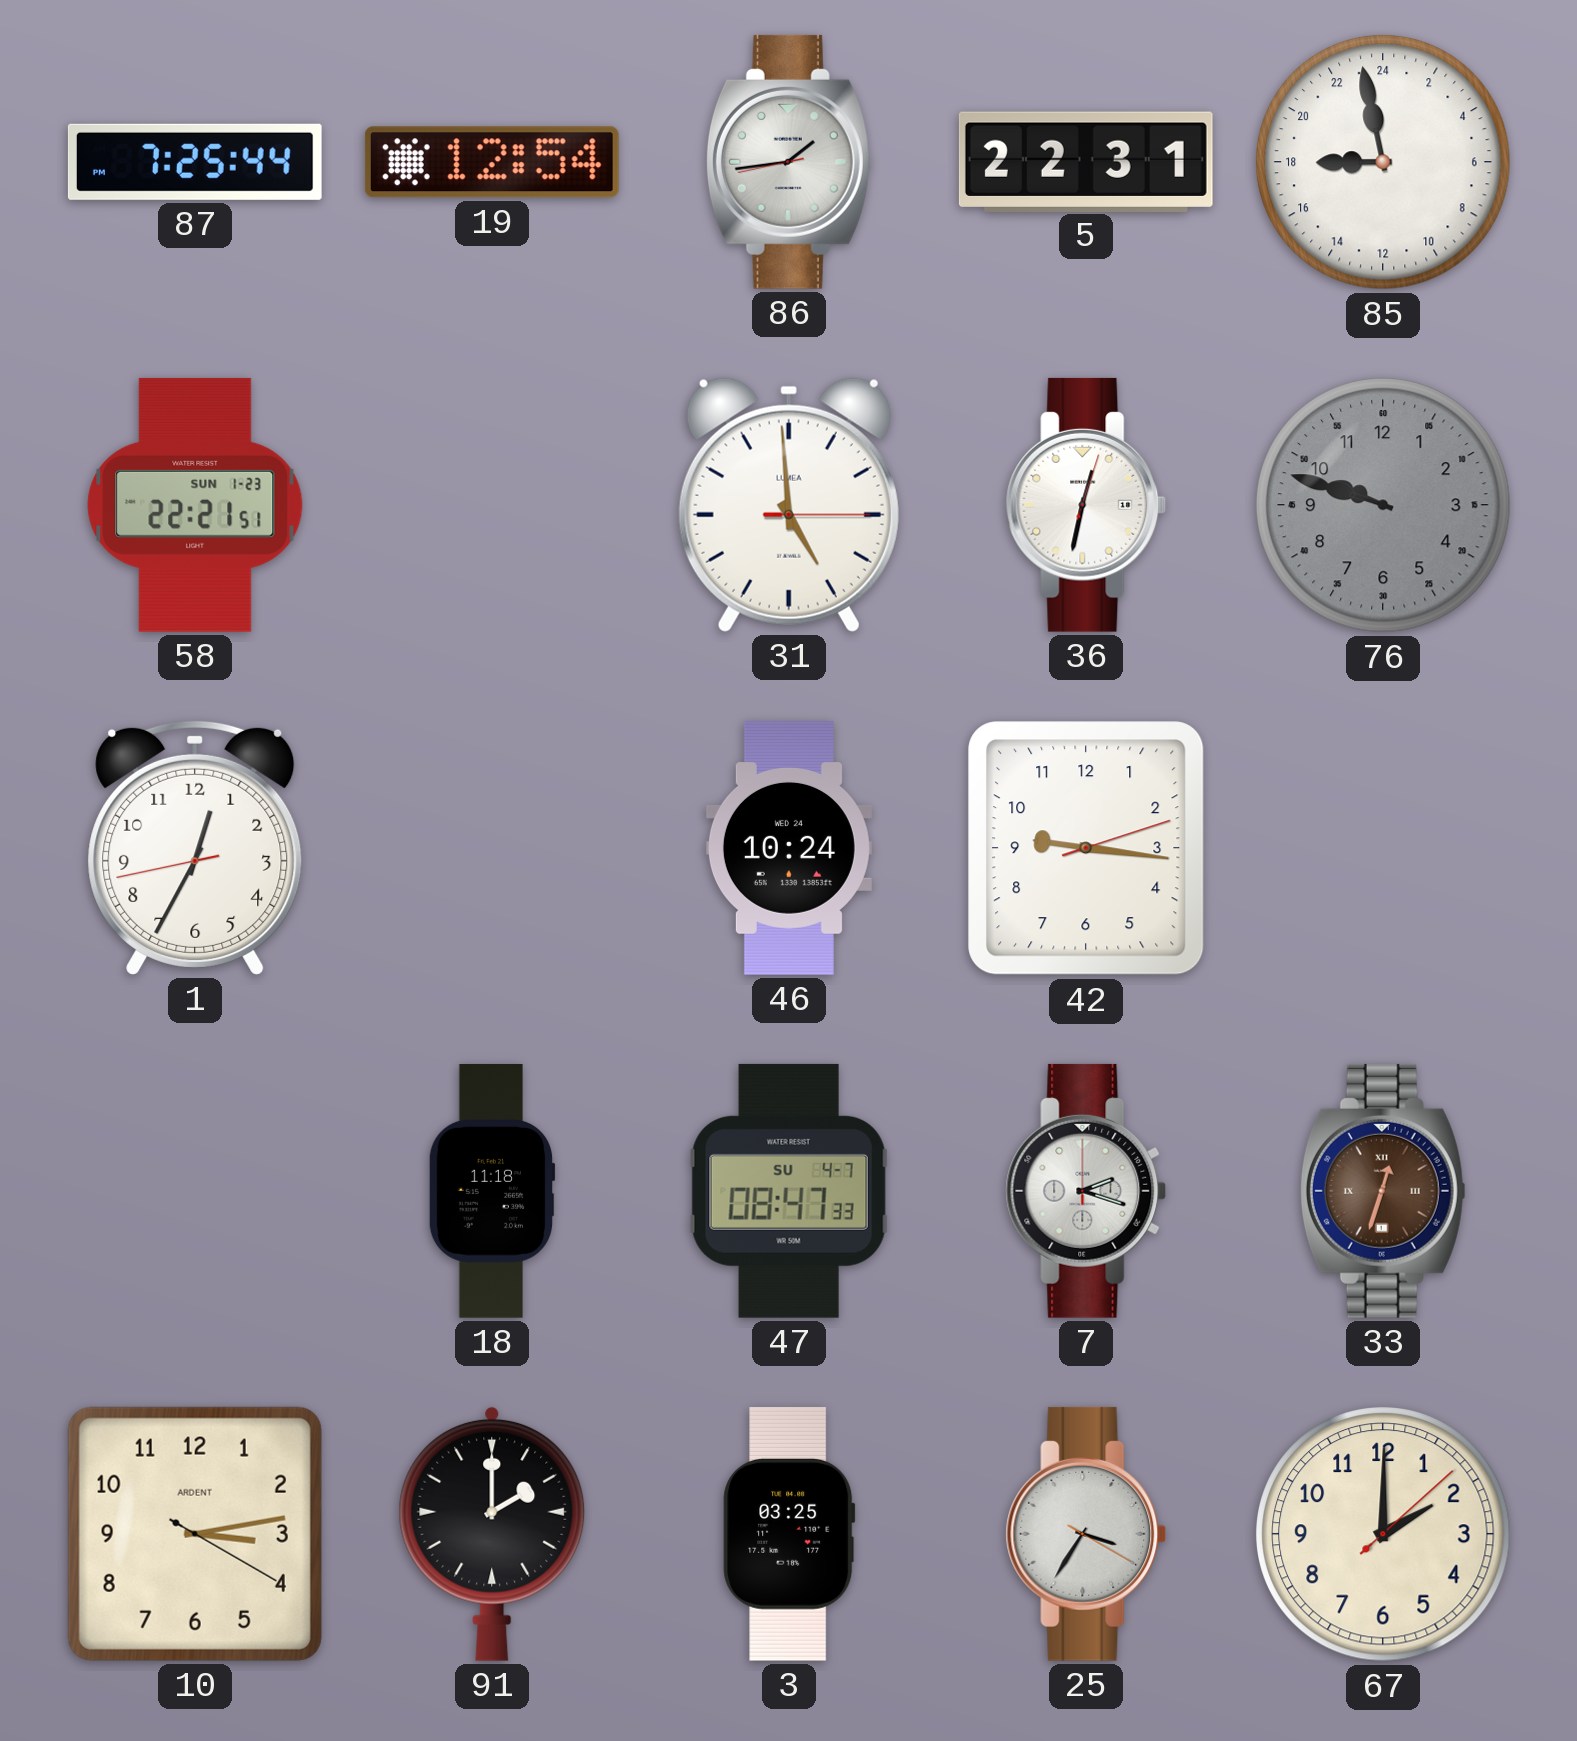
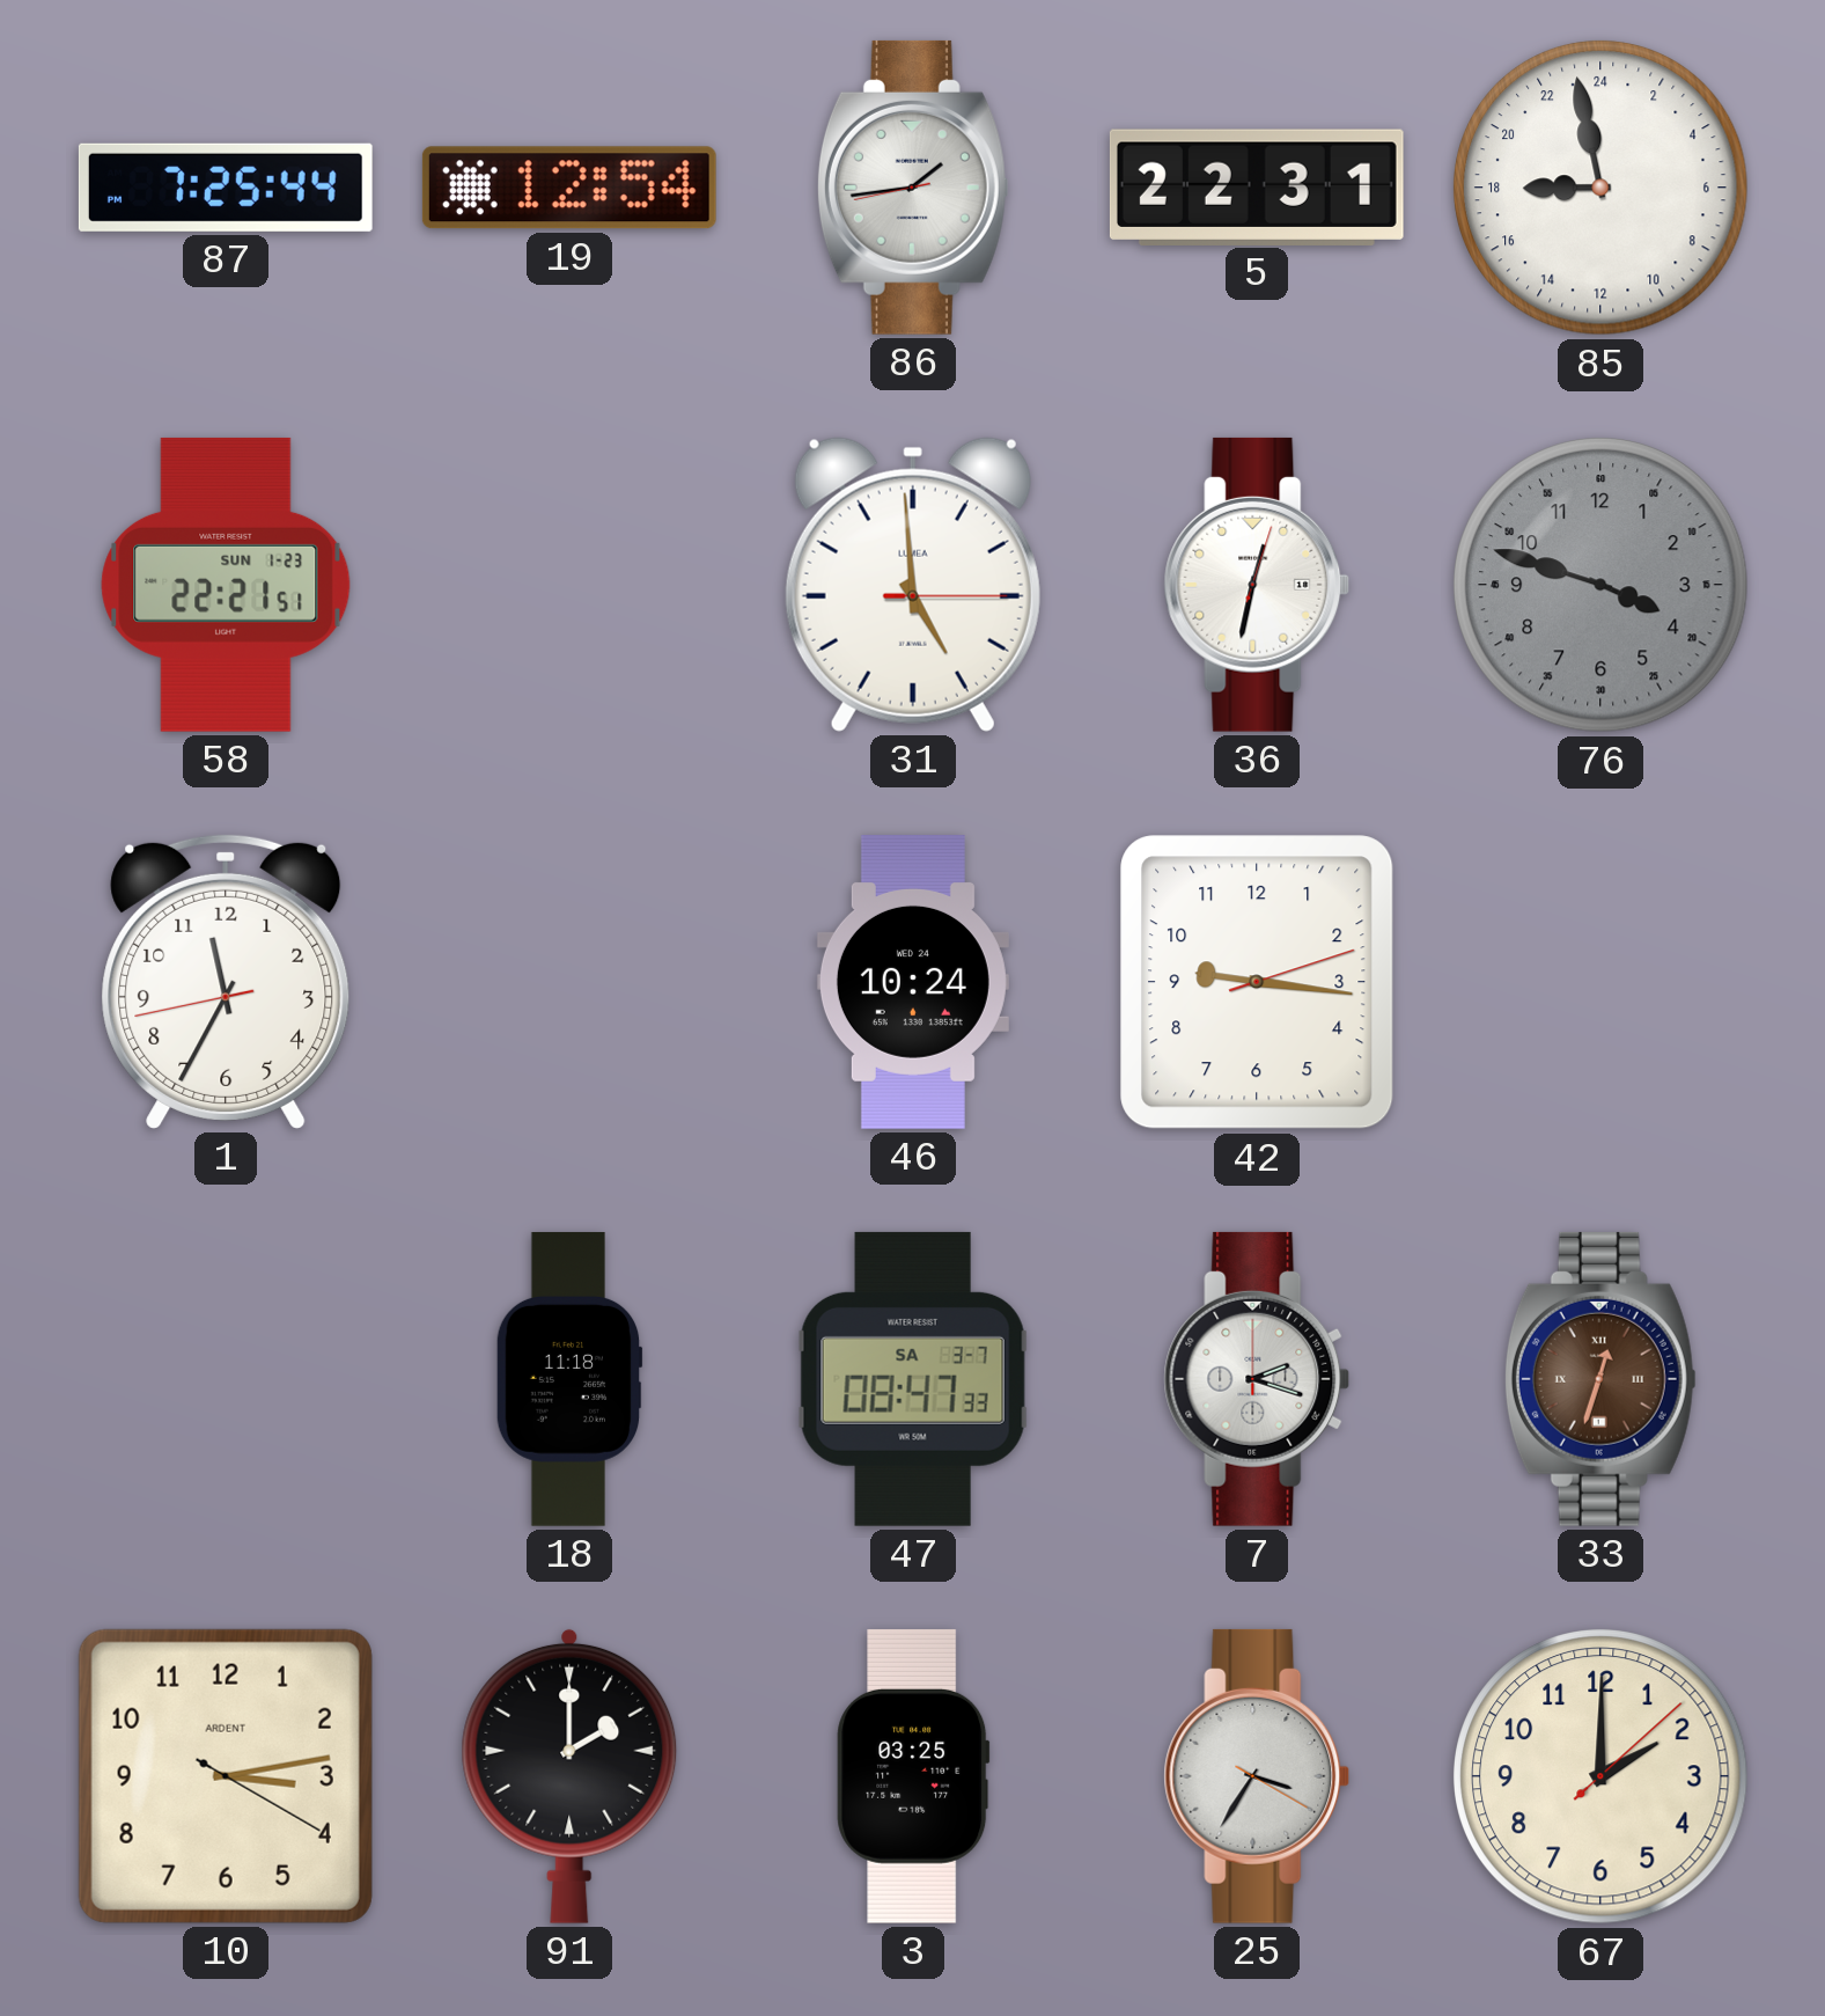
76: 9:48 -> 3:48
1: 12:34 -> 11:34
47 date: SU 4-7 -> SA 3-7
